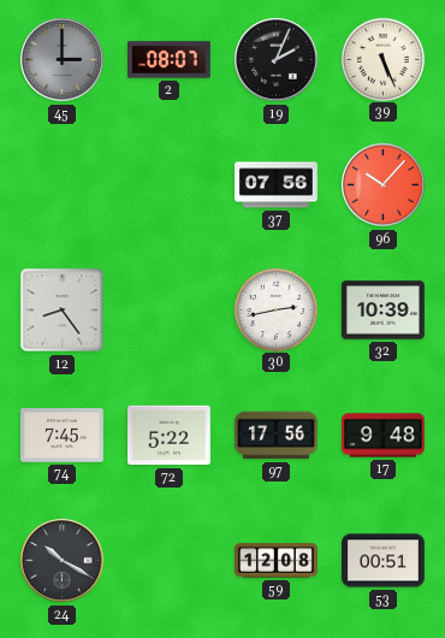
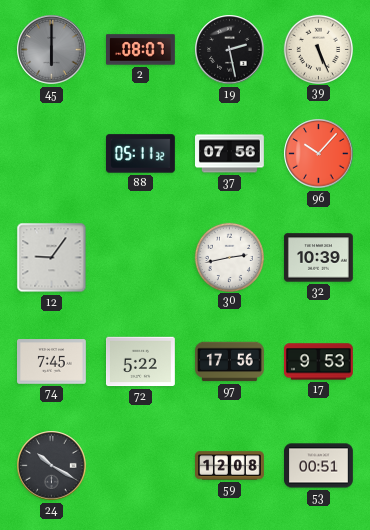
45: 3:00 -> 6:00
19: 2:04 -> 2:28
88: none -> 05:11
12: 8:24 -> 9:06
17: 9:48 -> 9:53
